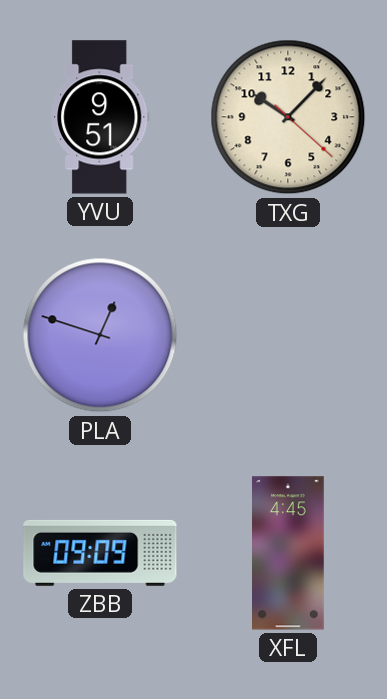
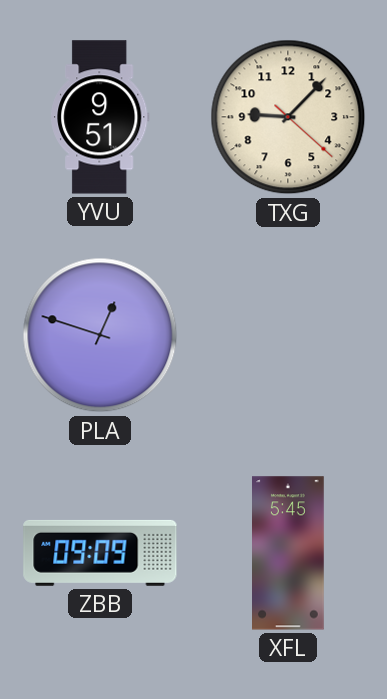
TXG: 10:07 -> 9:07
XFL: 4:45 -> 5:45
